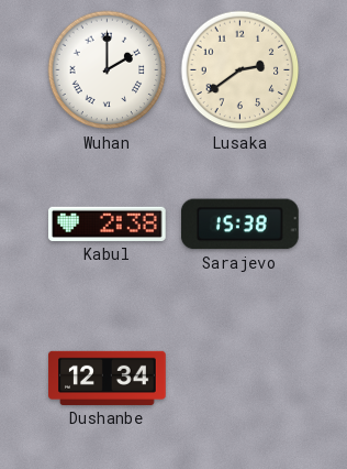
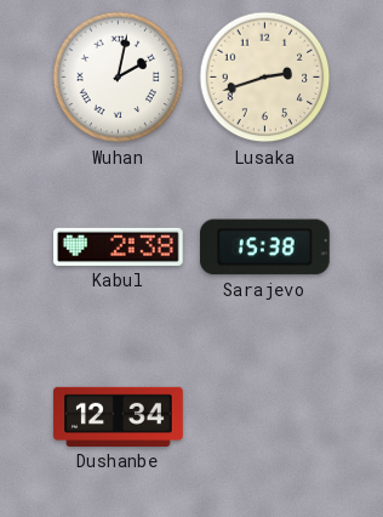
Wuhan: 2:00 -> 2:02
Lusaka: 2:39 -> 2:42
